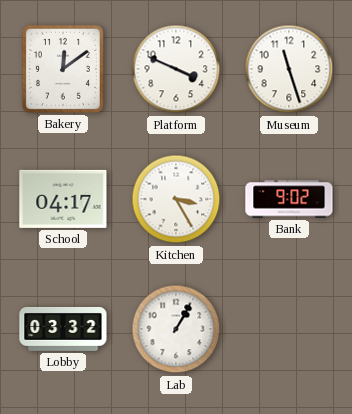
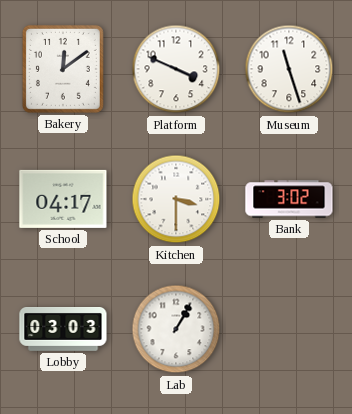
Kitchen: 3:25 -> 3:30
Bank: 9:02 -> 3:02
Lobby: 03:32 -> 03:03
